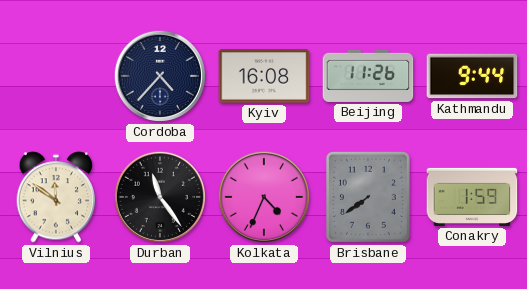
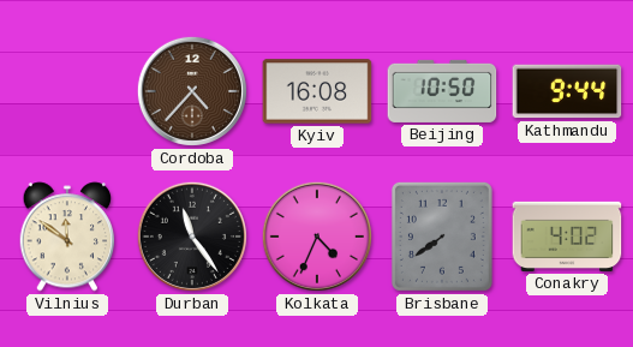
Cordoba dial: navy -> brown
Beijing: 11:26 -> 10:50
Conakry: 1:59 -> 4:02
